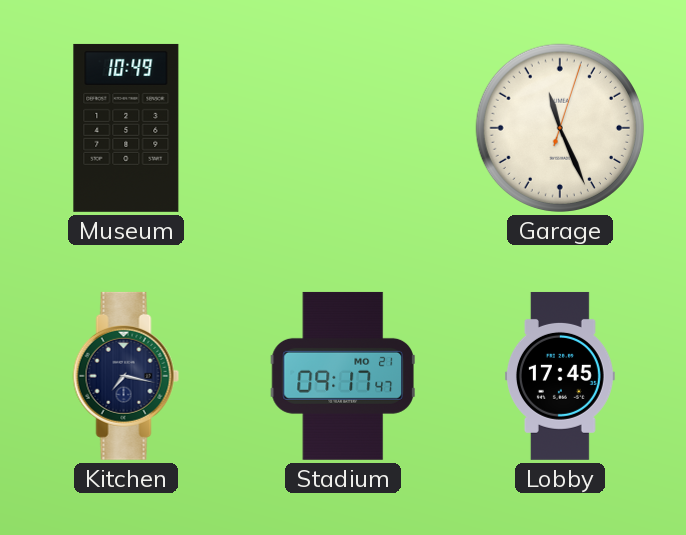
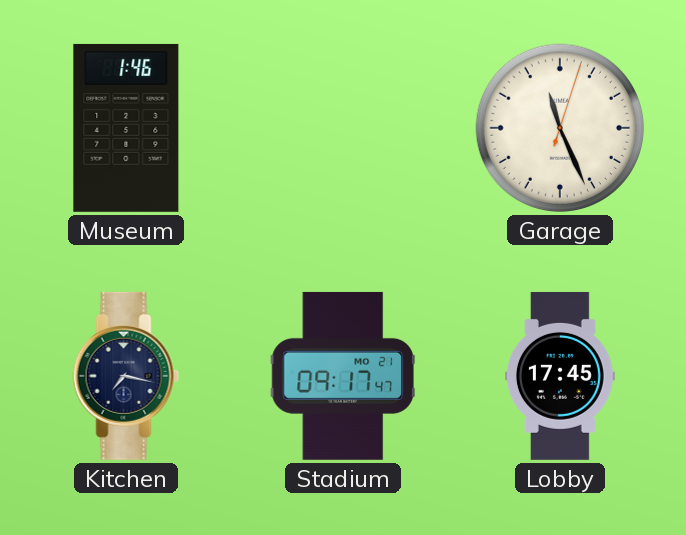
Museum: 10:49 -> 1:46
